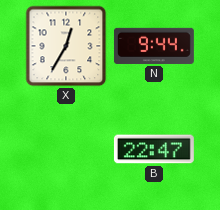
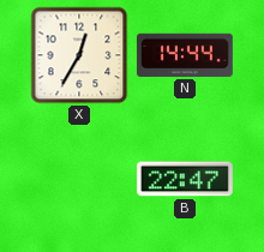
N: 9:44 -> 14:44
